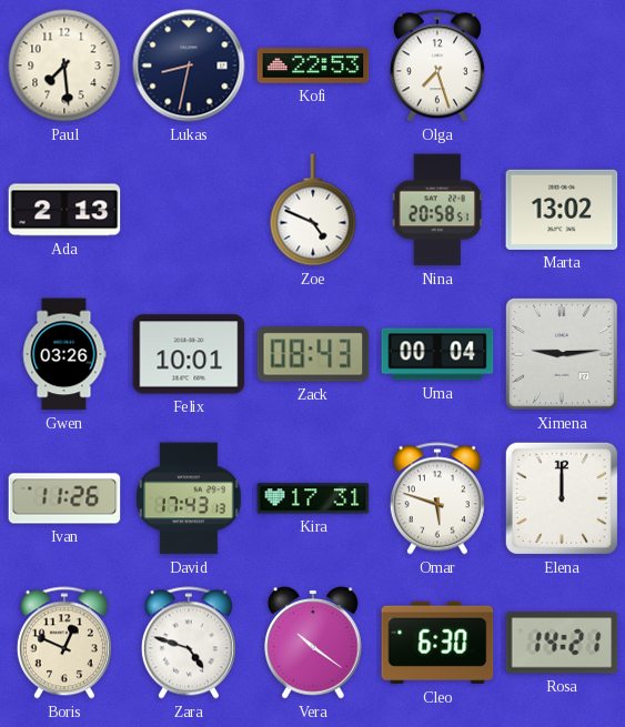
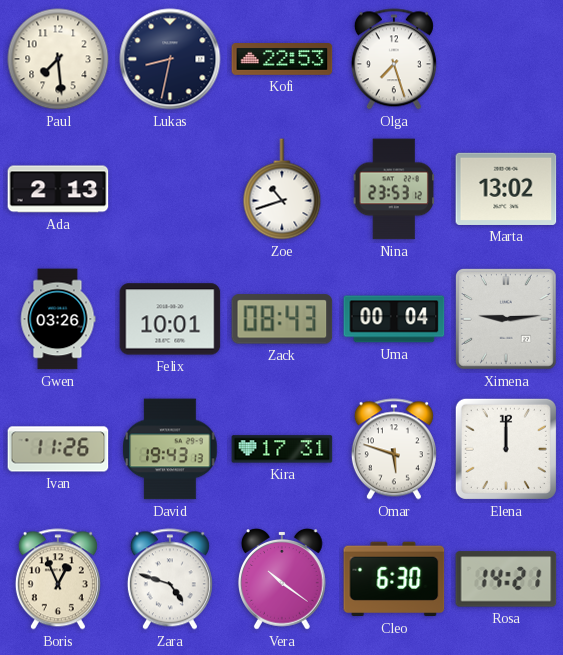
Zoe: 4:49 -> 10:42
Nina: 20:58 -> 23:53
David: 17:43 -> 19:43
Boris: 12:49 -> 12:56
